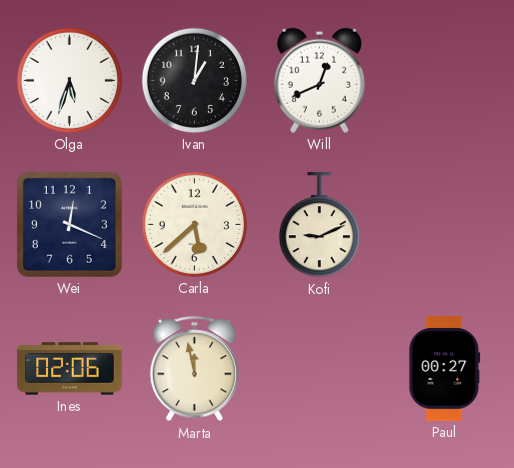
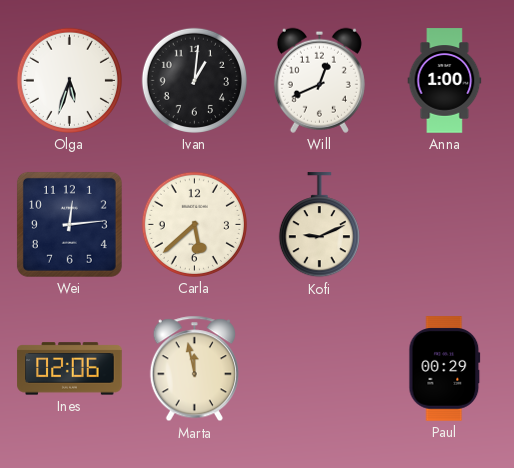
Anna: none -> 1:00
Wei: 12:19 -> 12:14
Paul: 00:27 -> 00:29
